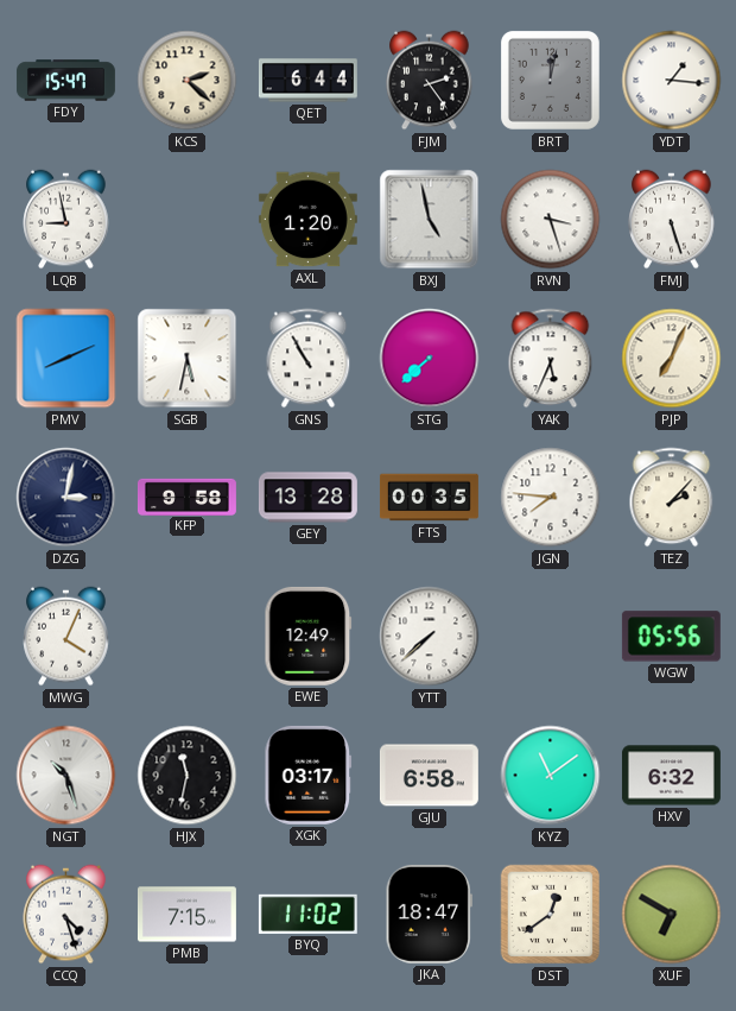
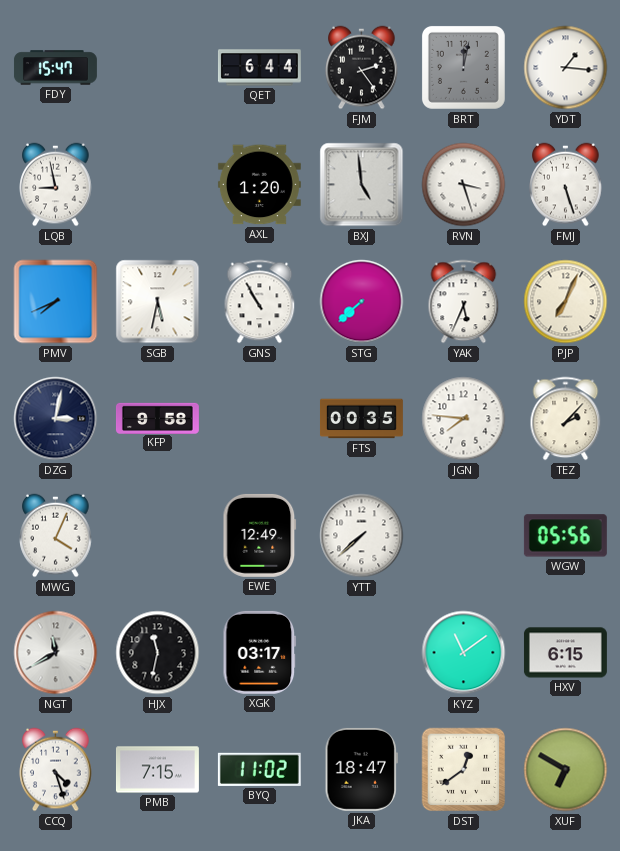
KCS: 2:22 -> none
BXJ: 4:58 -> 4:59
PMV: 8:11 -> 7:41
GEY: 13:28 -> none
NGT: 10:27 -> 11:40
GJU: 6:58 -> none
HXV: 6:32 -> 6:15
